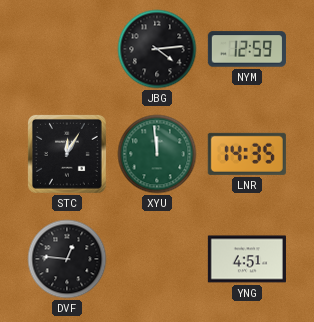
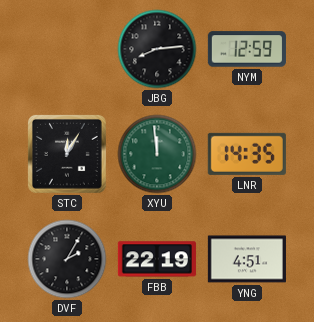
JBG: 4:14 -> 8:14
DVF: 12:46 -> 2:05
FBB: none -> 22:19
